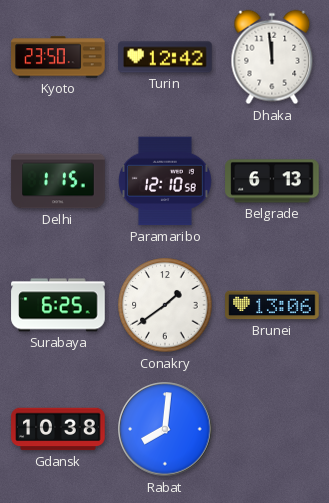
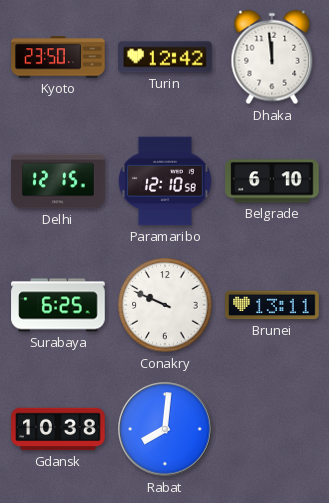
Delhi: 1:15 -> 12:15
Belgrade: 6:13 -> 6:10
Conakry: 1:39 -> 9:49
Brunei: 13:06 -> 13:11
